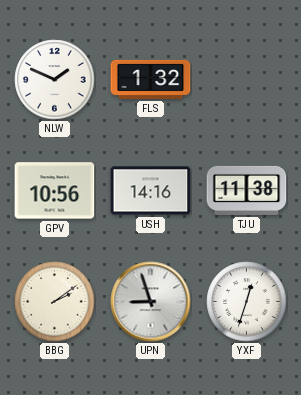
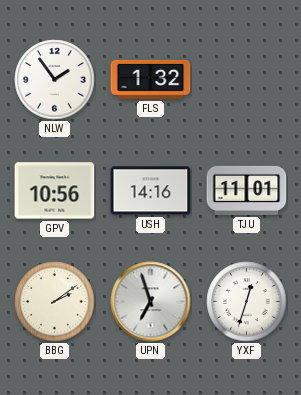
NLW: 1:49 -> 1:54
TJU: 11:38 -> 11:01
UPN: 8:57 -> 6:57
